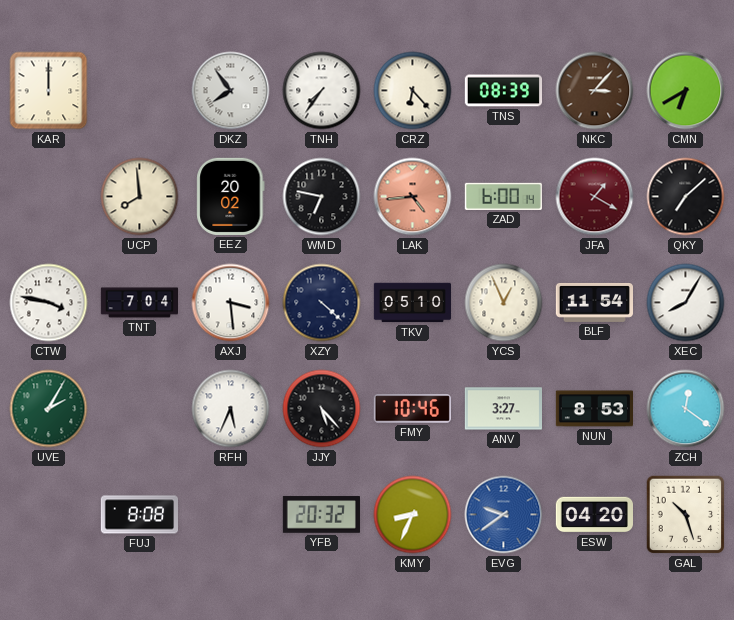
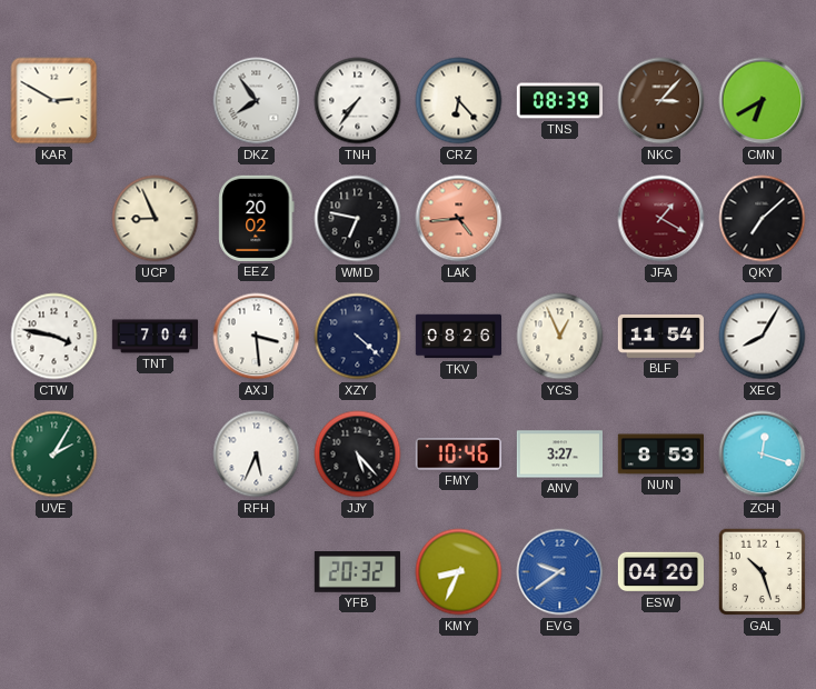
KAR: 12:00 -> 2:50
UCP: 7:59 -> 8:56
ZAD: 6:00 -> none
TKV: 05:10 -> 08:26
ZCH: 12:21 -> 12:18
FUJ: 8:08 -> none
